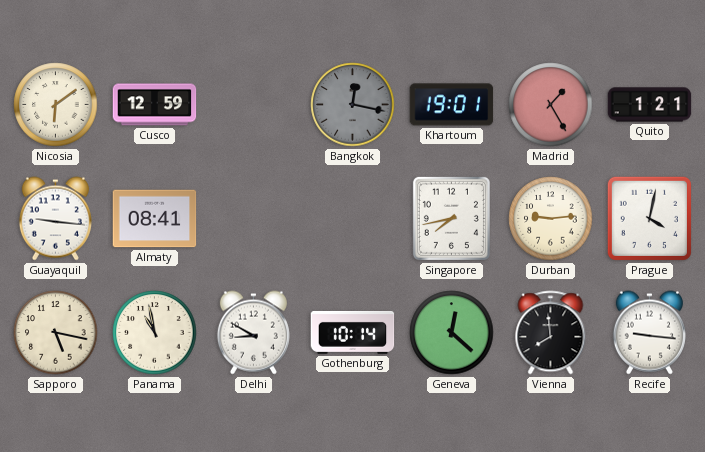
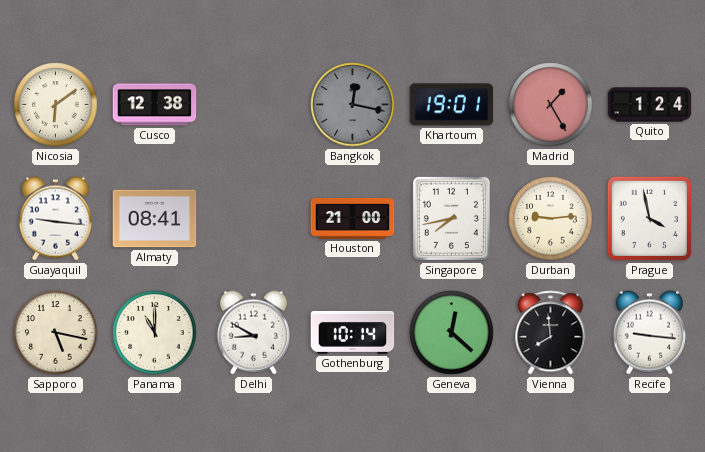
Cusco: 12:59 -> 12:38
Quito: 1:21 -> 1:24
Houston: none -> 21:00
Prague: 4:02 -> 3:58
Panama: 10:58 -> 11:00
